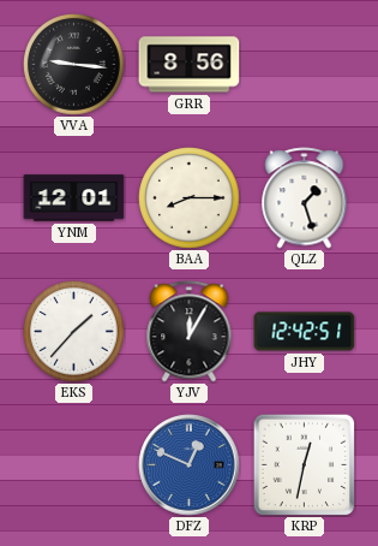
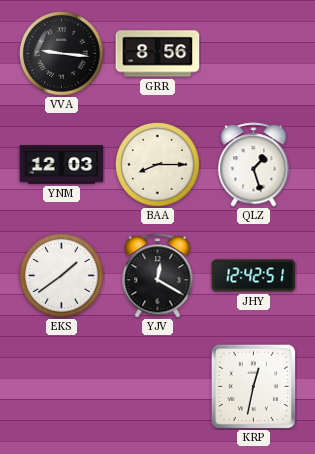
YNM: 12:01 -> 12:03
EKS: 1:37 -> 1:39
YJV: 12:05 -> 12:20
DFZ: 12:49 -> none
